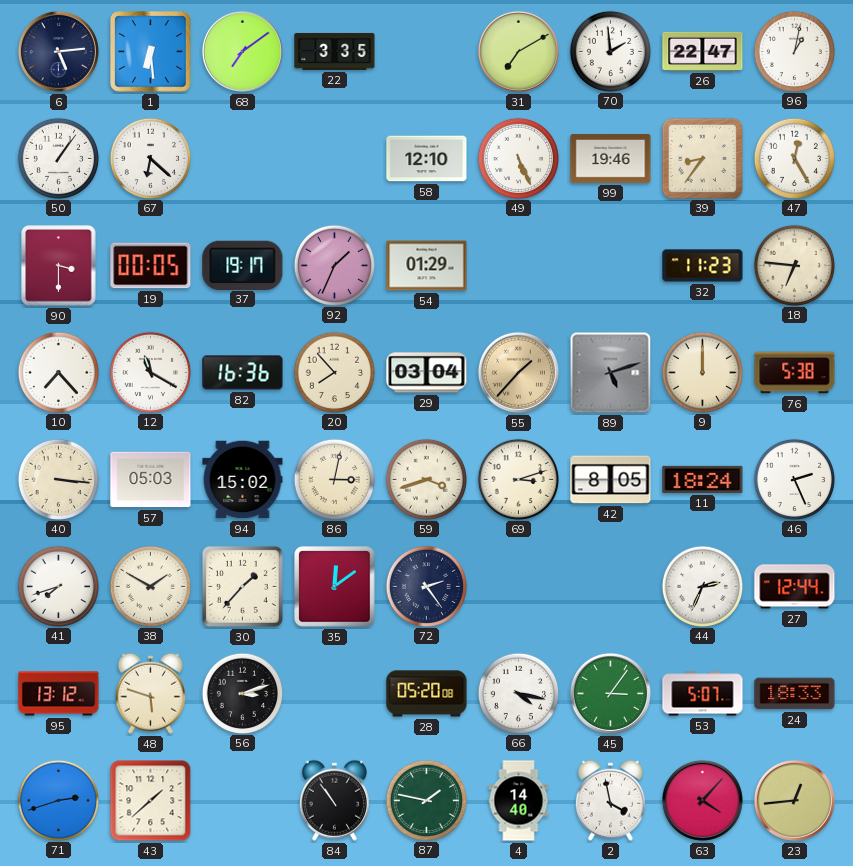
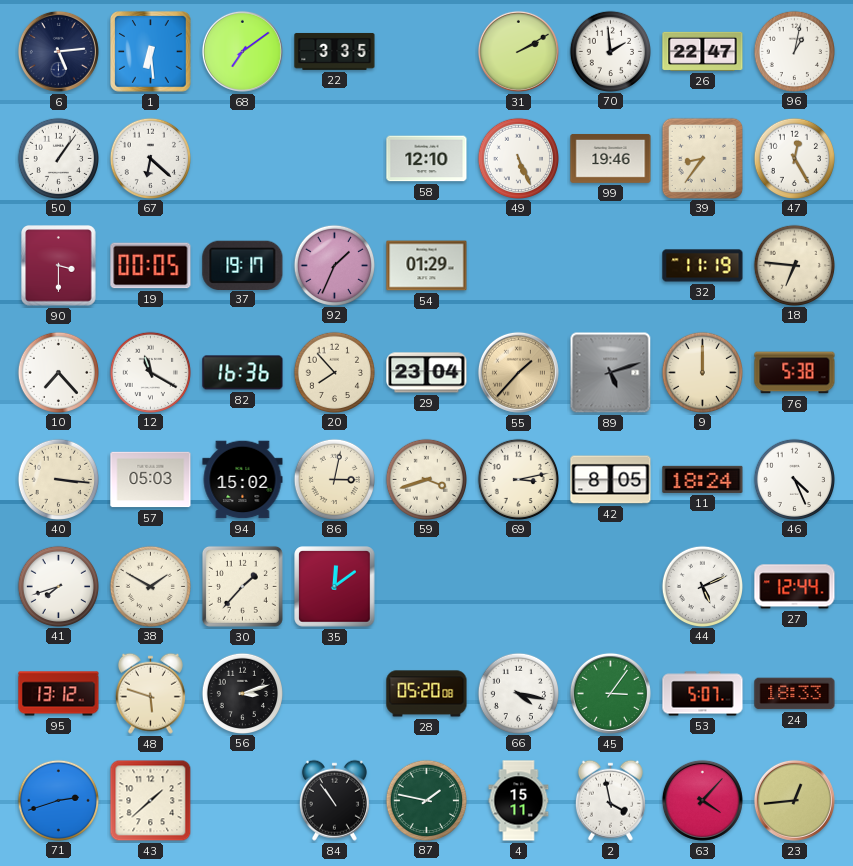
31: 7:10 -> 2:10
32: 11:23 -> 11:19
29: 03:04 -> 23:04
69: 3:12 -> 3:13
46: 2:26 -> 4:26
72: 2:24 -> none
44: 2:34 -> 5:11
4: 14:40 -> 15:11
